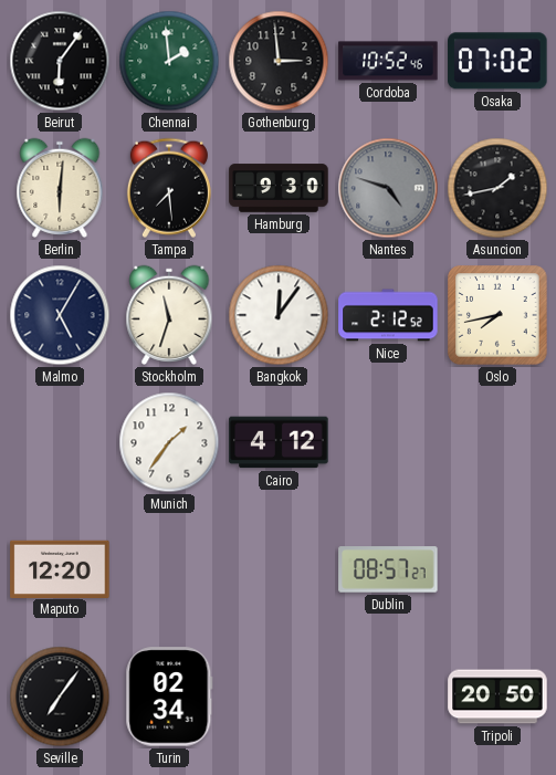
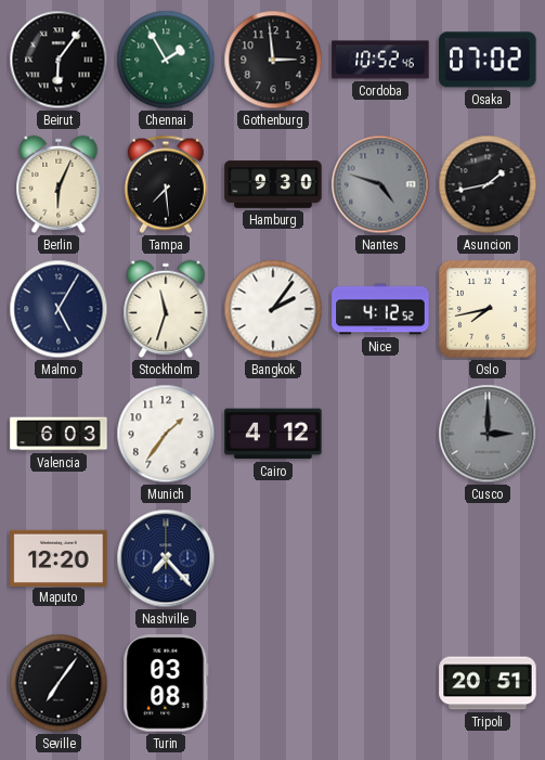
Chennai: 1:59 -> 1:55
Berlin: 6:01 -> 6:04
Bangkok: 12:06 -> 2:06
Nice: 2:12 -> 4:12
Valencia: none -> 6:03
Cusco: none -> 3:00
Nashville: none -> 7:23
Dublin: 08:57 -> none
Turin: 02:34 -> 03:08
Tripoli: 20:50 -> 20:51
